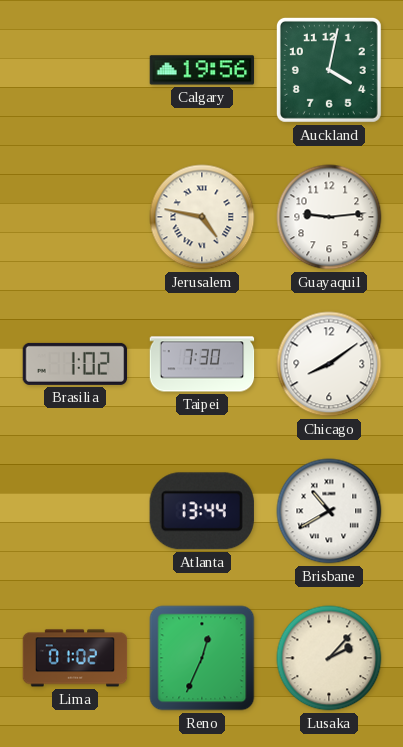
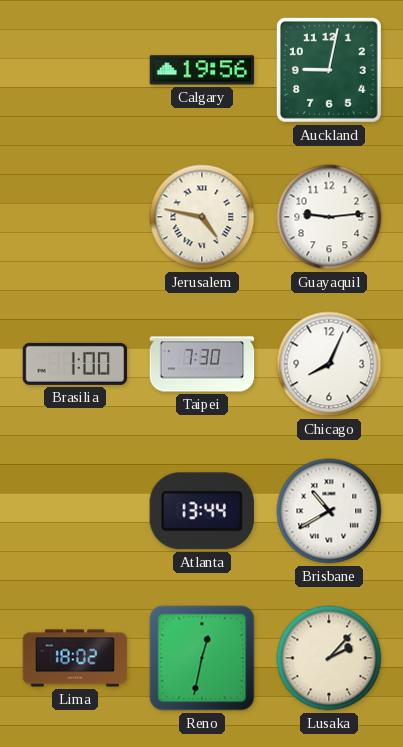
Auckland: 4:02 -> 9:02
Brasilia: 1:02 -> 1:00
Chicago: 8:09 -> 8:04
Lima: 01:02 -> 18:02
Reno: 12:34 -> 12:32
